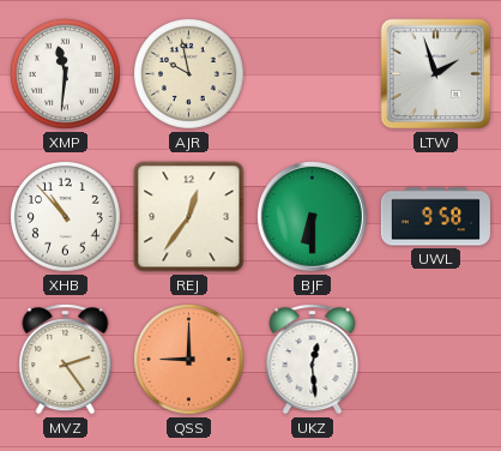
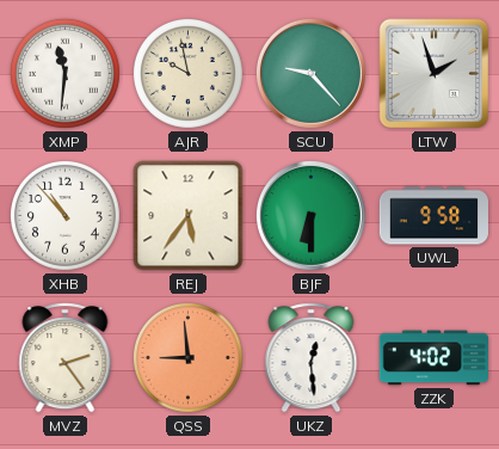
SCU: none -> 9:23
REJ: 12:36 -> 5:36
QSS: 9:00 -> 8:59
ZZK: none -> 4:02
